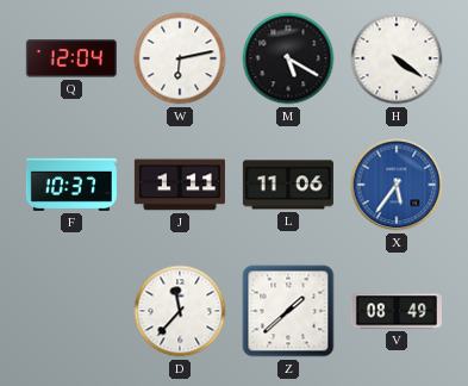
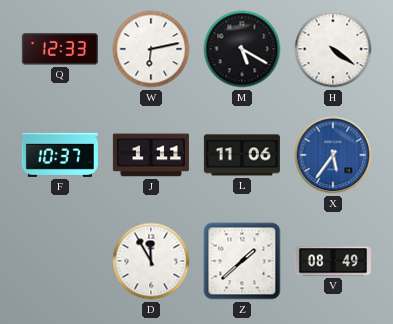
Q: 12:04 -> 12:33
D: 11:37 -> 11:55
